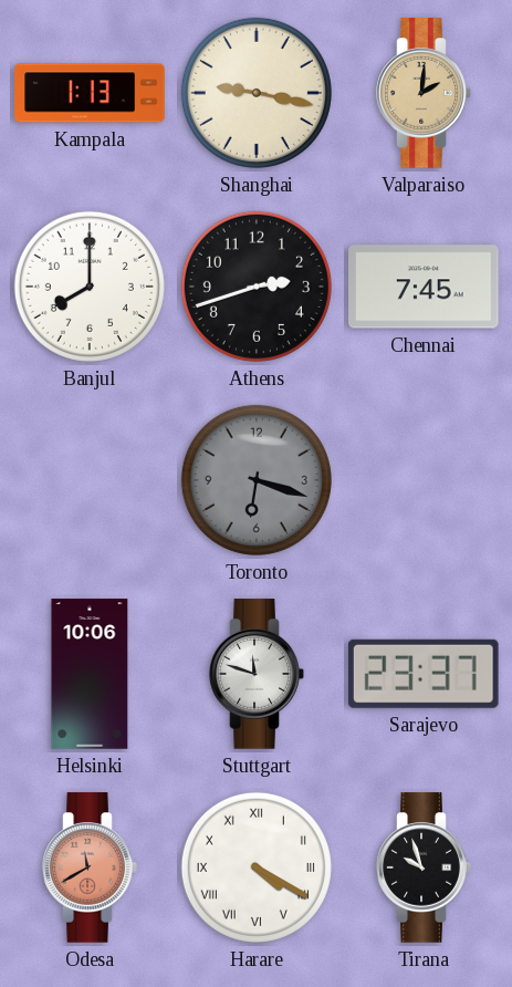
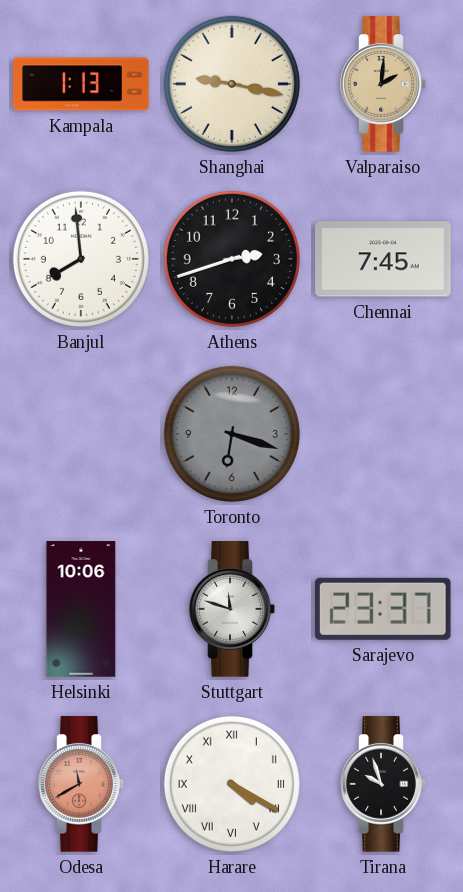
Banjul: 8:00 -> 7:59
